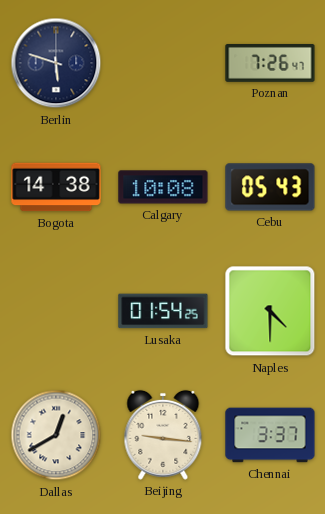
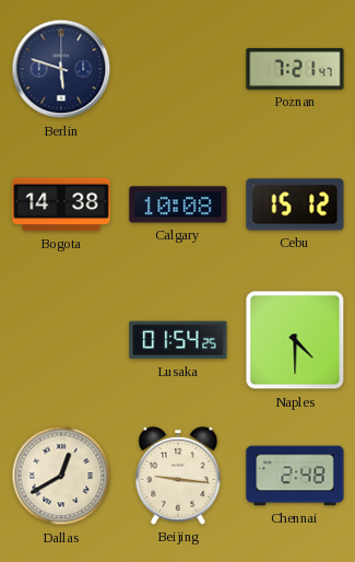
Poznan: 7:26 -> 7:21
Cebu: 05:43 -> 15:12
Chennai: 3:37 -> 2:48
